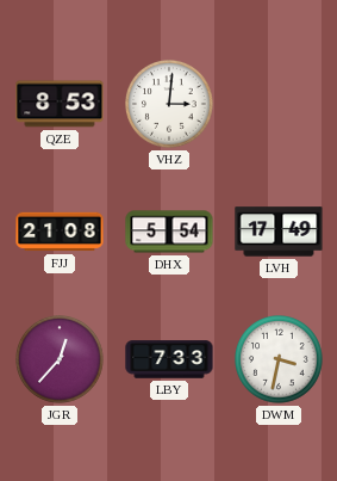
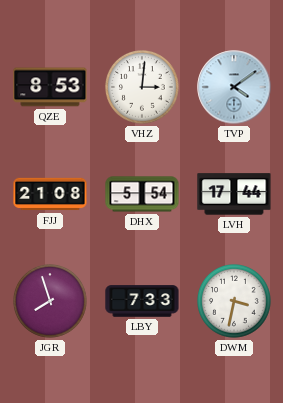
TVP: none -> 4:09
LVH: 17:49 -> 17:44
JGR: 12:37 -> 7:57
